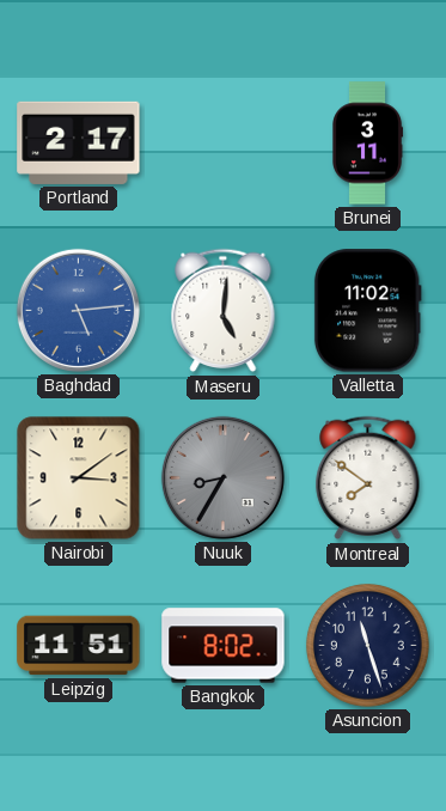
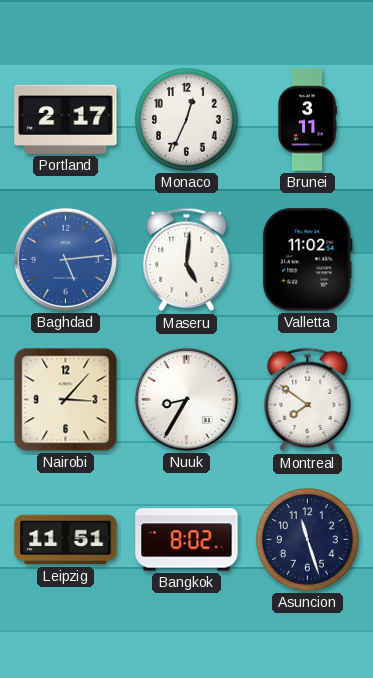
Monaco: none -> 12:34
Nairobi: 3:09 -> 3:07
Nuuk dial: grey -> white
